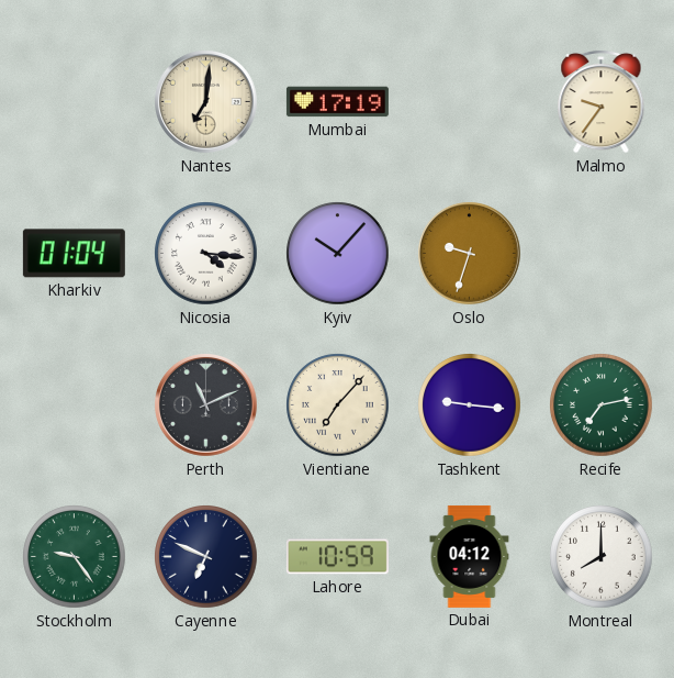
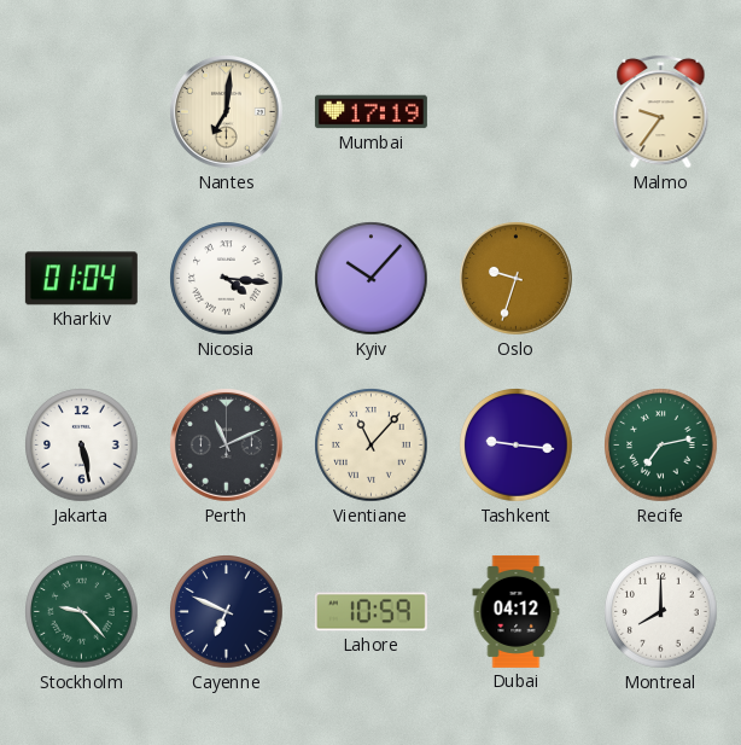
Jakarta: none -> 5:28
Vientiane: 7:07 -> 11:07
Stockholm: 9:24 -> 9:23
